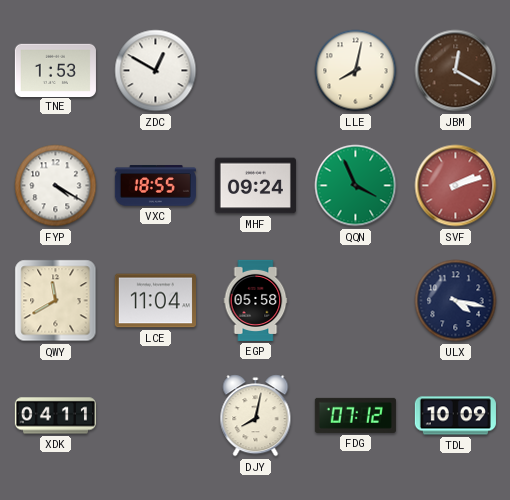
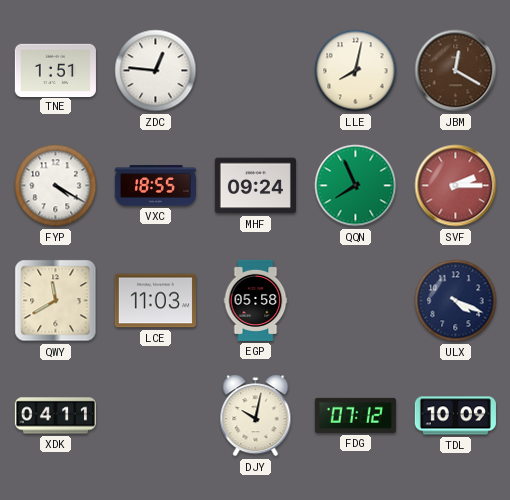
TNE: 1:53 -> 1:51
ZDC: 12:50 -> 12:46
QQN: 3:56 -> 7:56
SVF: 2:12 -> 2:15
LCE: 11:04 -> 11:03
ULX: 4:17 -> 4:19
DJY: 8:02 -> 10:02
